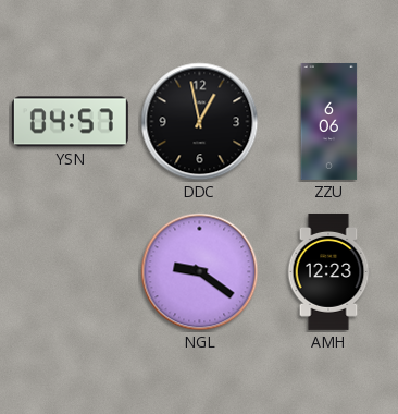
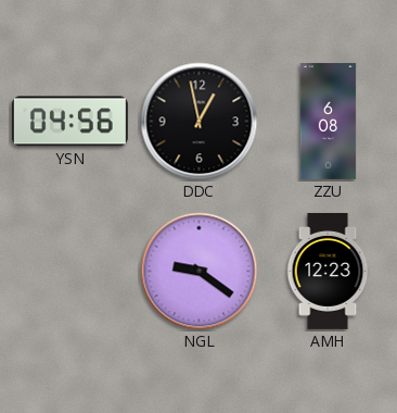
YSN: 04:57 -> 04:56
ZZU: 6:06 -> 6:08
